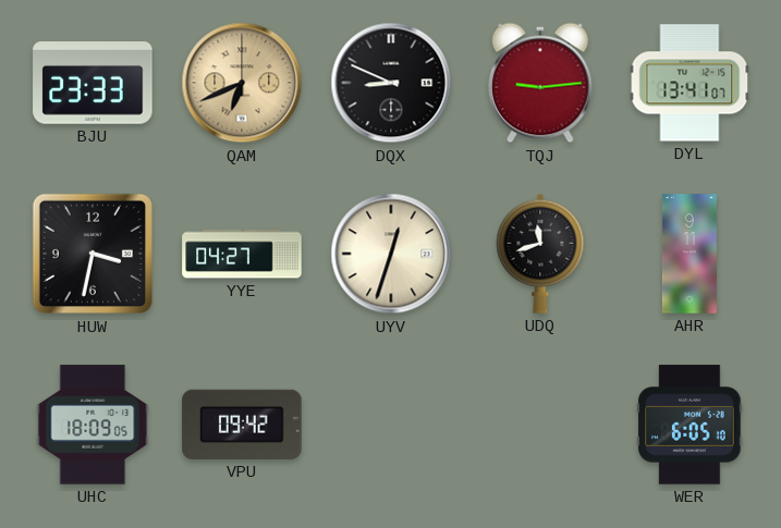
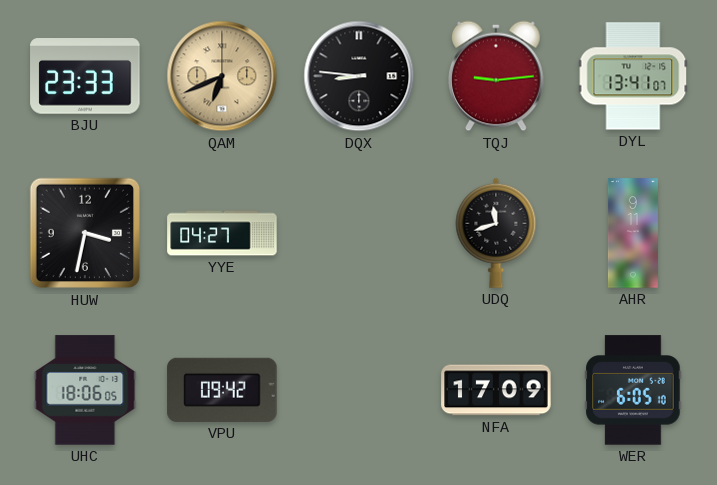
DQX: 8:49 -> 8:46
UYV: 12:33 -> none
UHC: 18:09 -> 18:06
NFA: none -> 17:09
